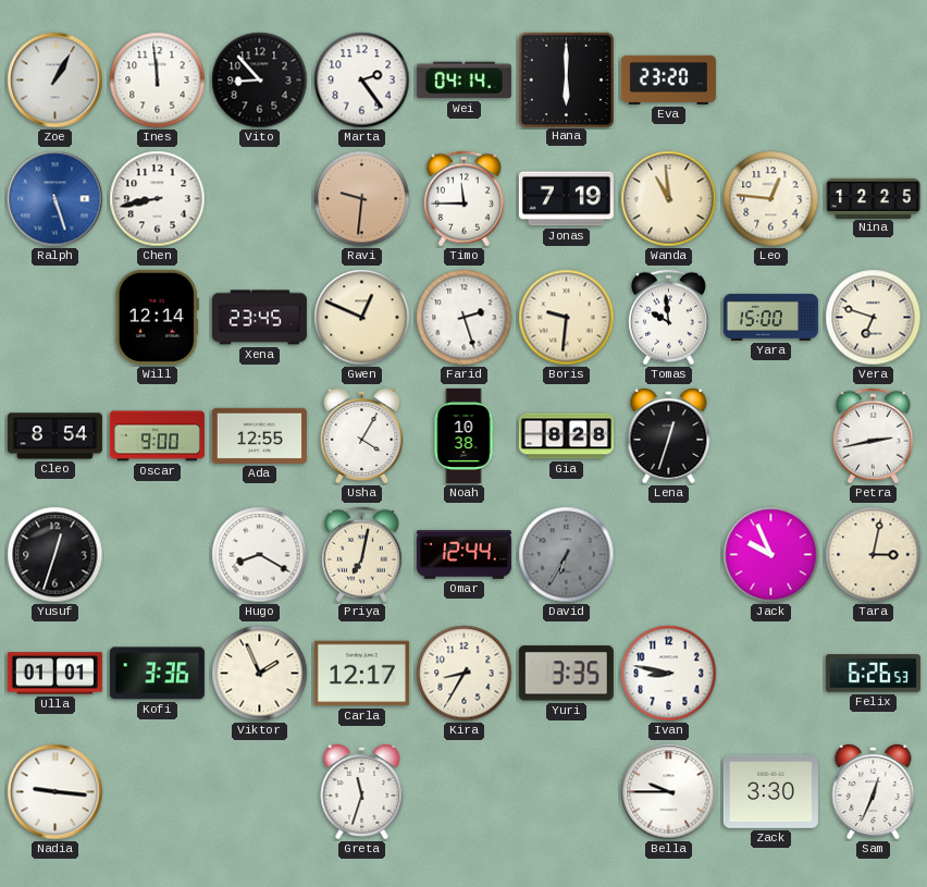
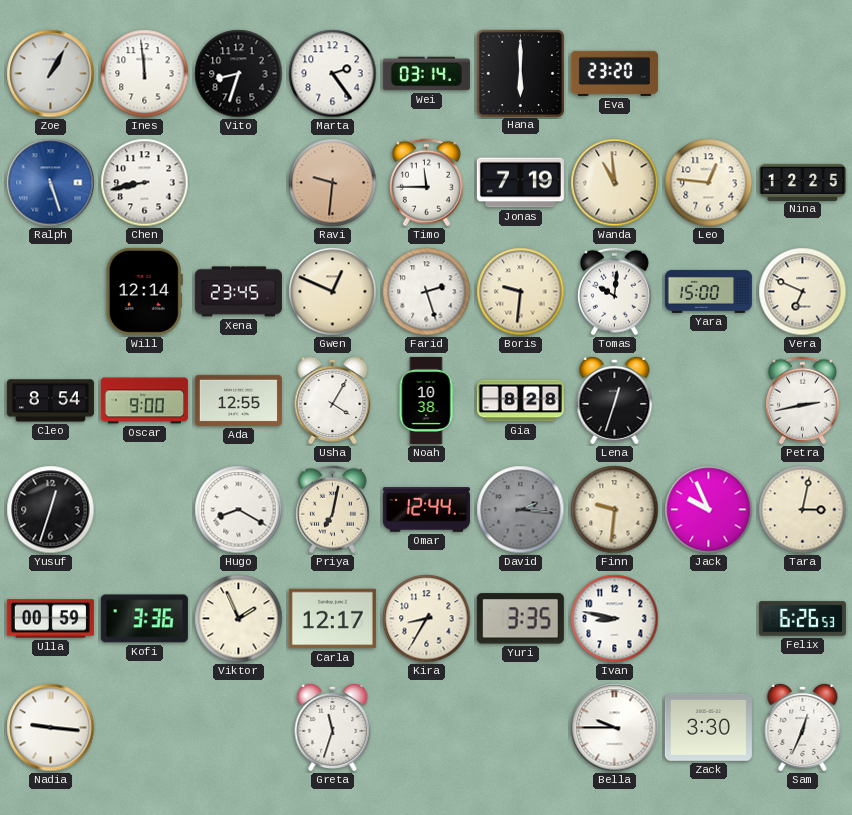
Vito: 8:53 -> 8:33
Wei: 04:14 -> 03:14
Tomas: 9:59 -> 10:01
Vera: 6:48 -> 6:49
David: 6:35 -> 2:16
Finn: none -> 9:31
Ulla: 01:01 -> 00:59
